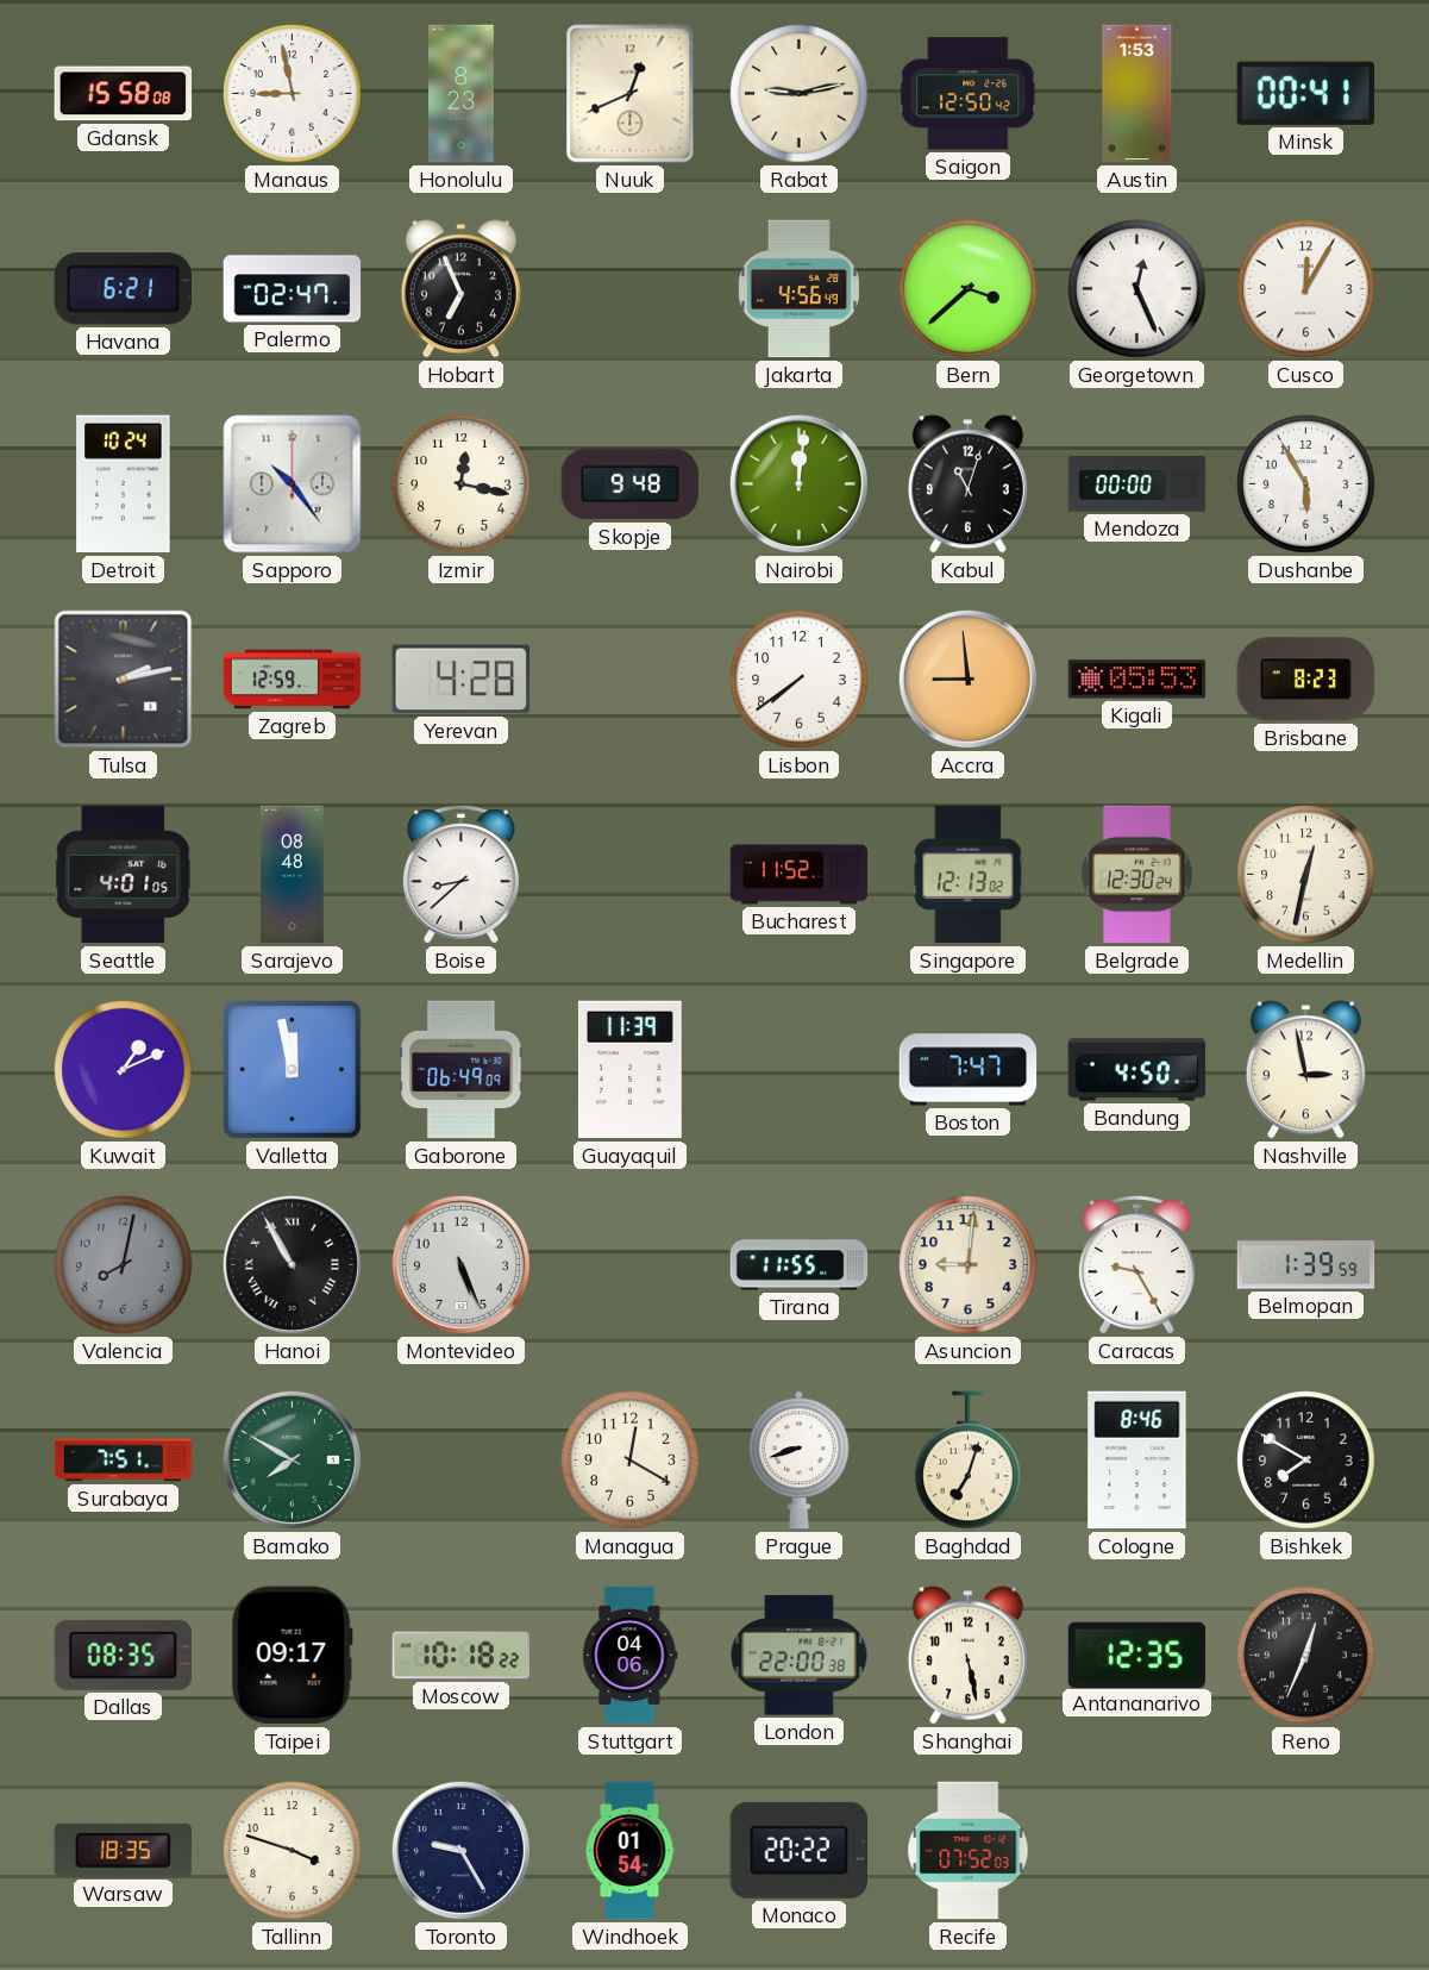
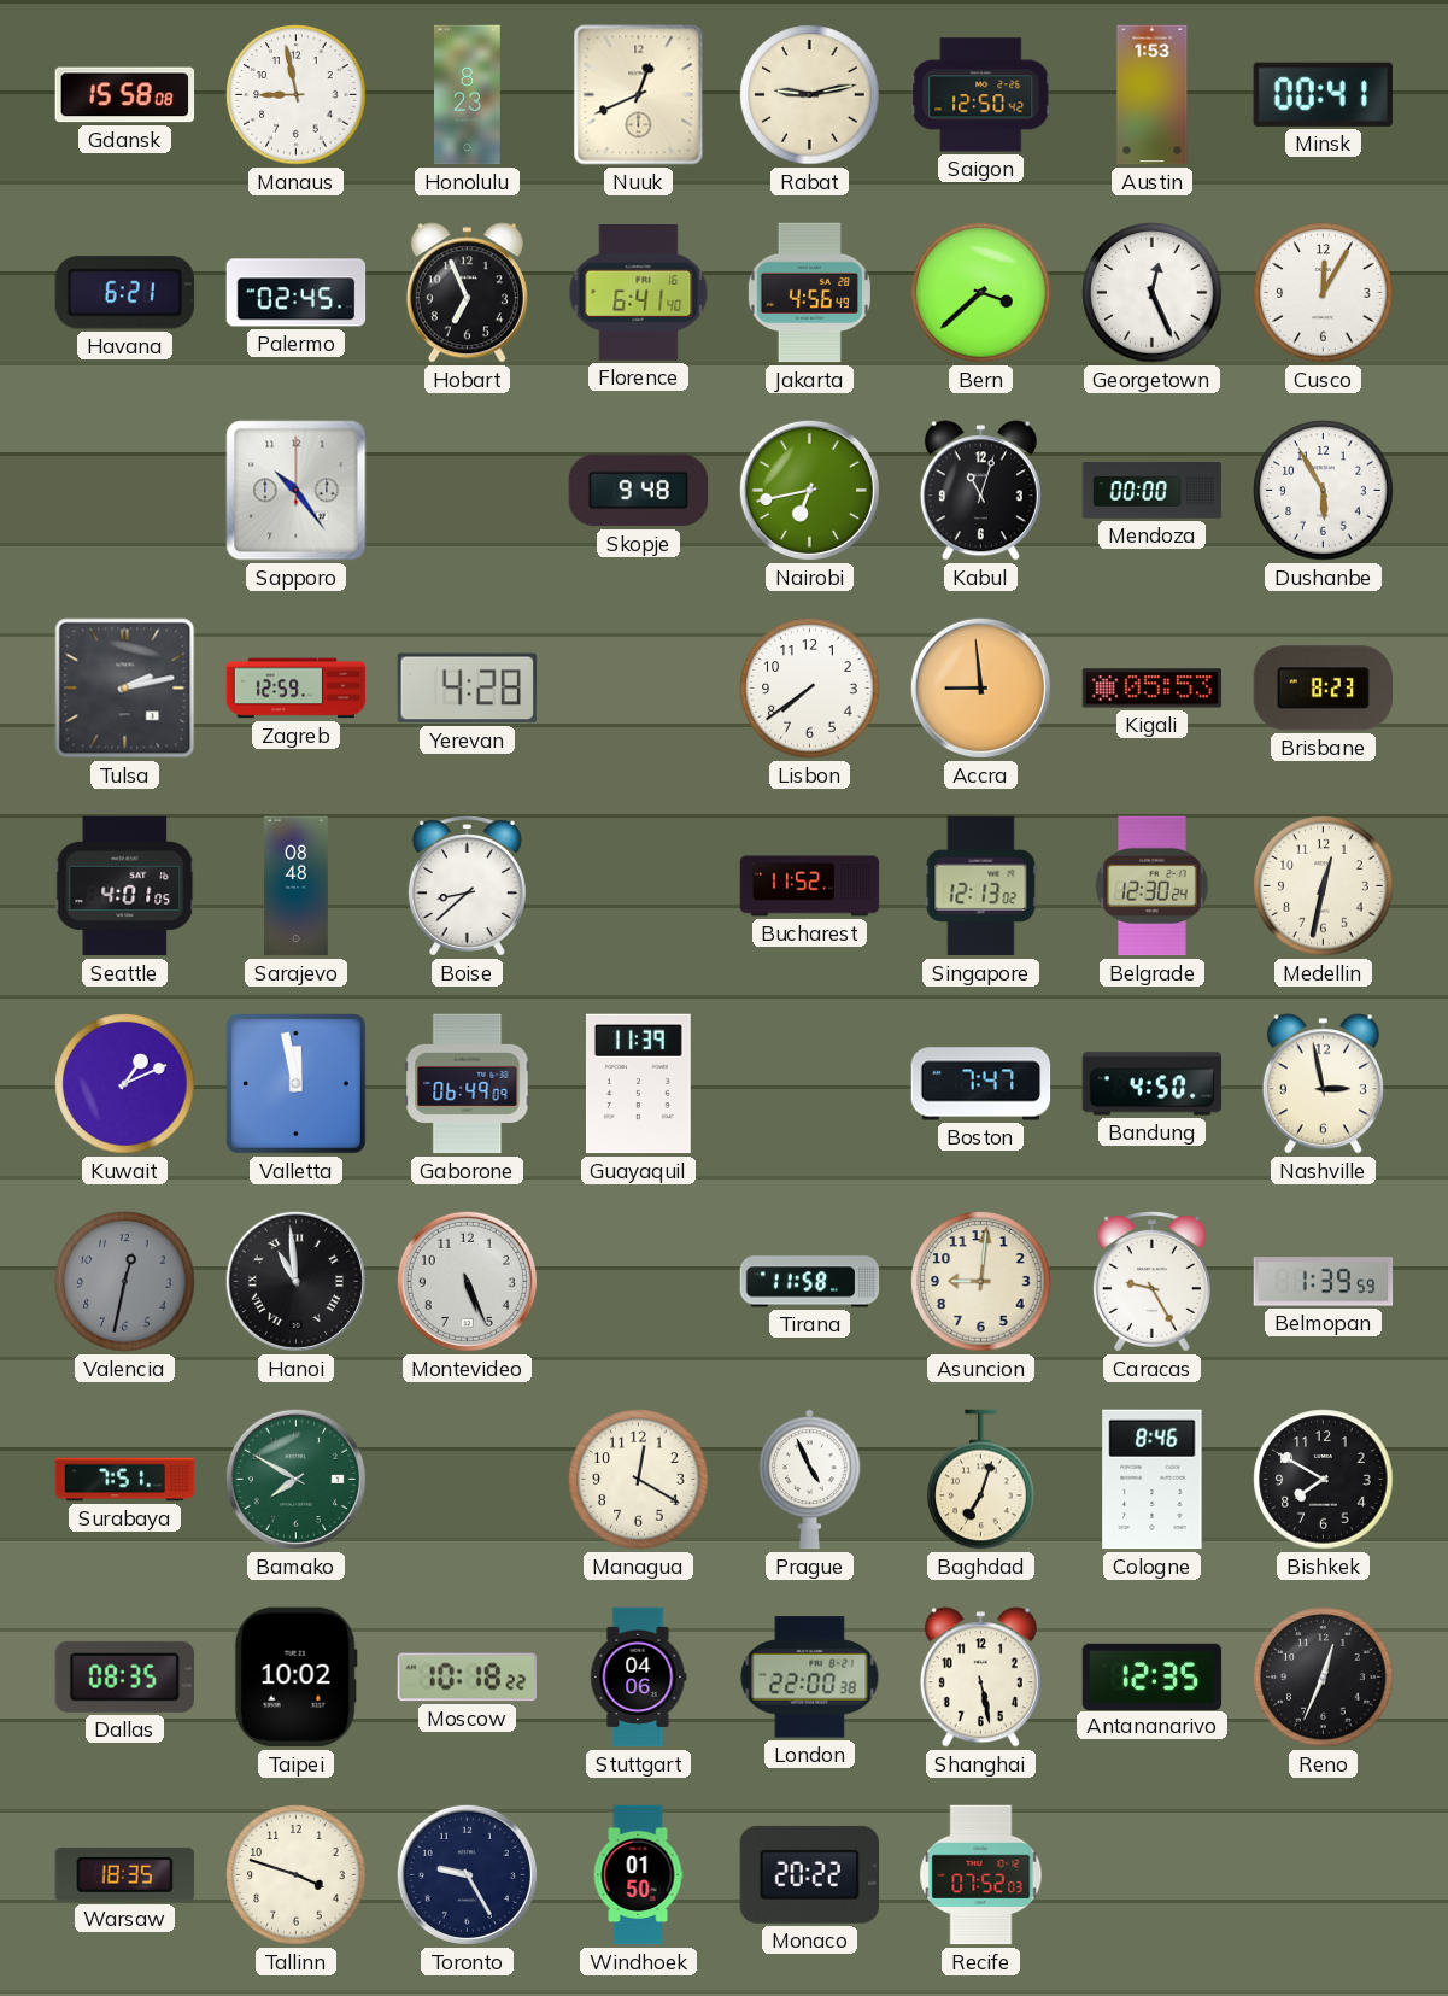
Palermo: 02:47 -> 02:45
Florence: none -> 6:41
Detroit: 10:24 -> none
Izmir: 12:17 -> none
Nairobi: 12:01 -> 6:43
Valencia: 8:02 -> 12:32
Hanoi: 10:55 -> 10:59
Tirana: 11:55 -> 11:58
Prague: 8:42 -> 4:56
Taipei: 09:17 -> 10:02
Windhoek: 01:54 -> 01:50
